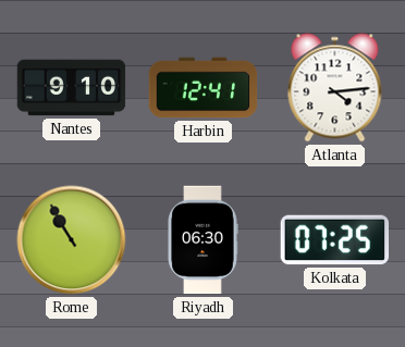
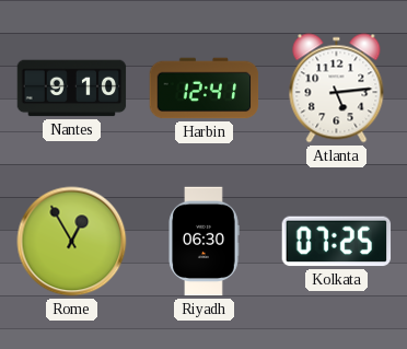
Atlanta: 4:14 -> 5:14
Rome: 10:55 -> 12:55
